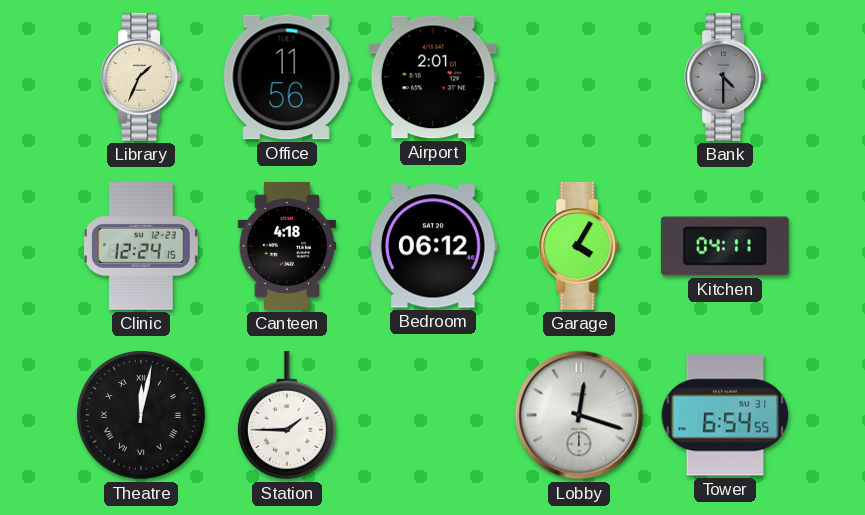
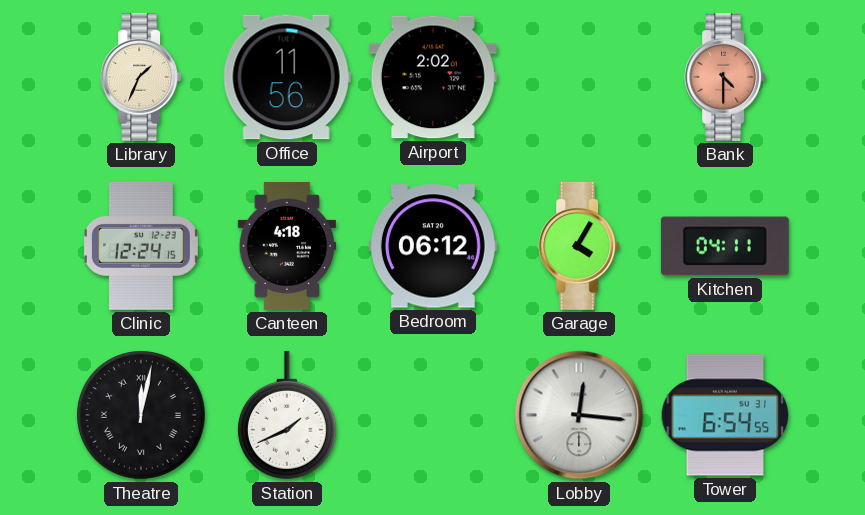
Airport: 2:01 -> 2:02
Bank dial: grey -> salmon
Station: 1:45 -> 1:41
Lobby: 12:18 -> 12:16
